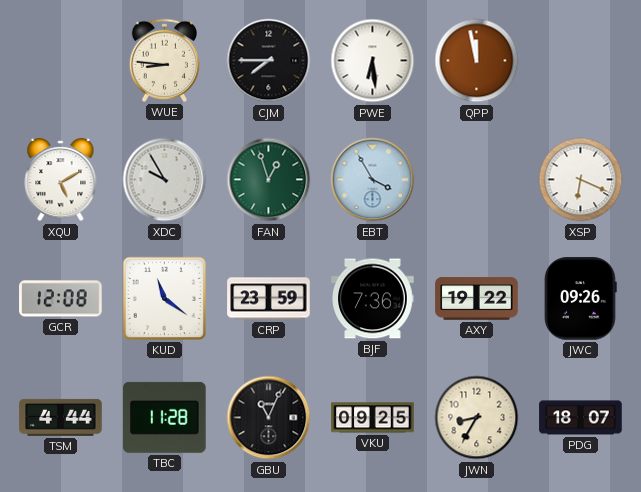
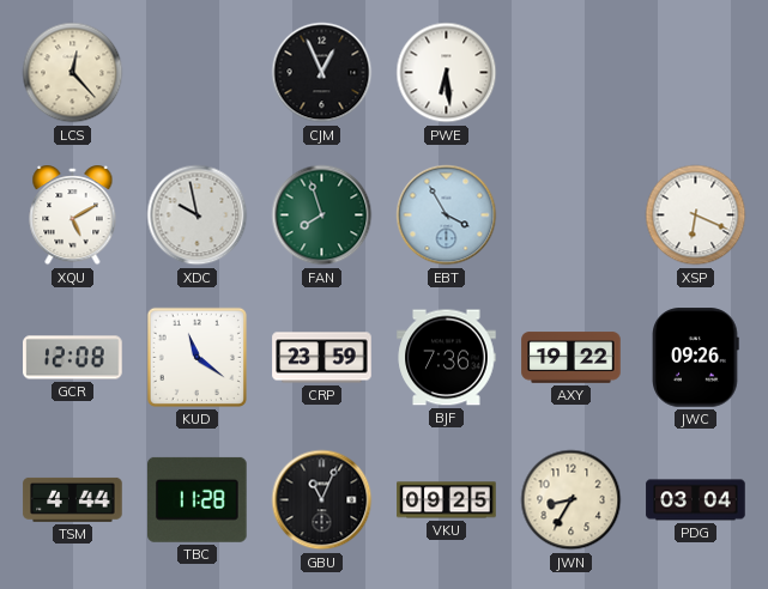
LCS: none -> 12:23
WUE: 8:46 -> none
CJM: 7:45 -> 12:56
QPP: 11:58 -> none
XDC: 9:55 -> 9:58
FAN: 12:57 -> 7:57
PDG: 18:07 -> 03:04
